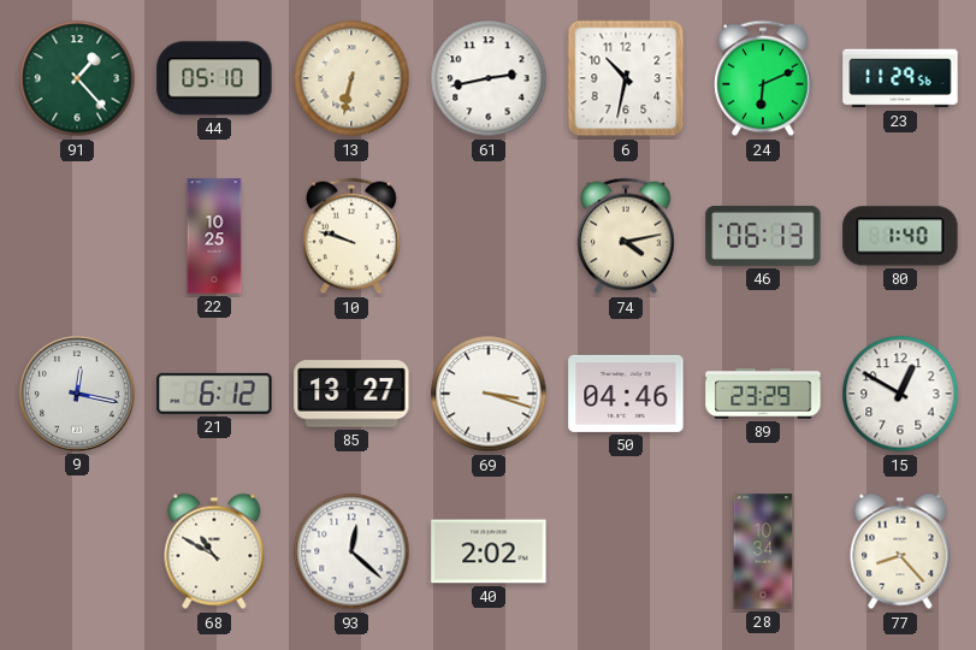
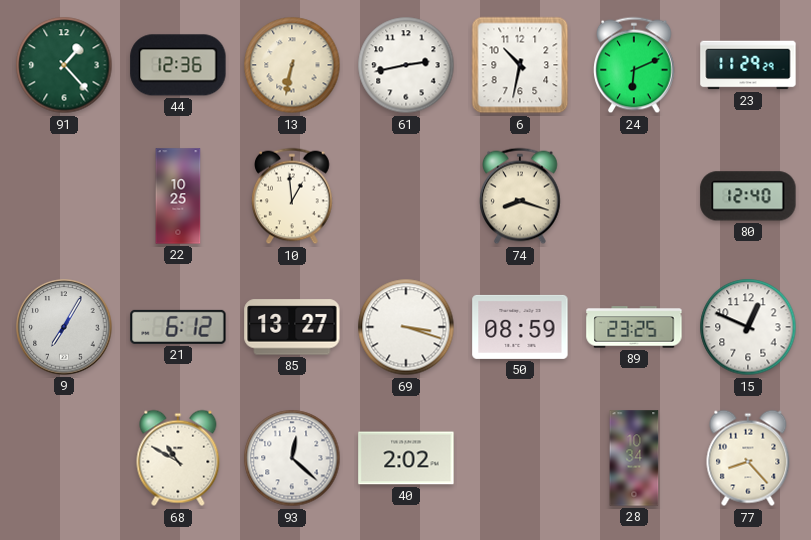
44: 05:10 -> 12:36
23: 11:29:56 -> 11:29:29
10: 9:48 -> 12:59
74: 4:13 -> 8:18
46: 06:13 -> none
80: 1:40 -> 12:40
9: 12:17 -> 7:05
50: 04:46 -> 08:59
89: 23:29 -> 23:25
15: 12:50 -> 12:49
